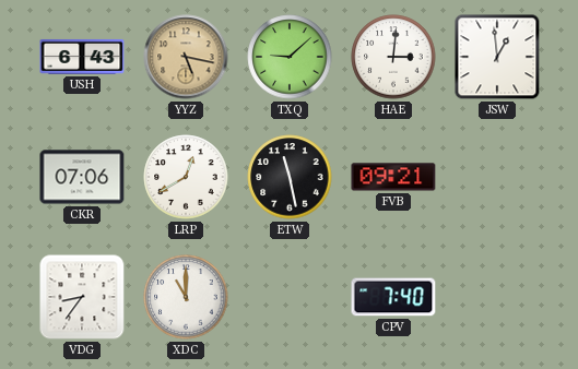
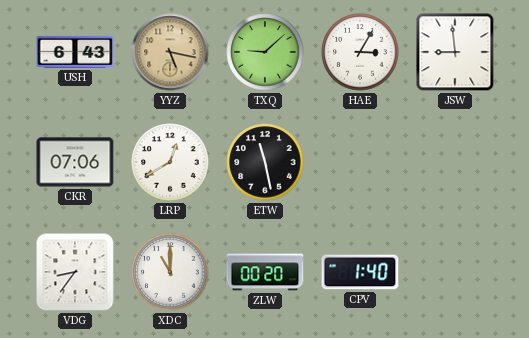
HAE: 3:01 -> 3:05
JSW: 12:59 -> 8:59
FVB: 09:21 -> none
ZLW: none -> 00:20
CPV: 7:40 -> 1:40
